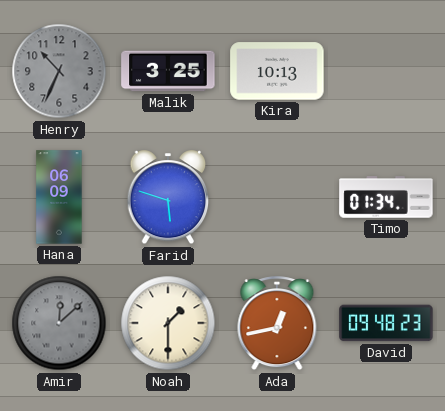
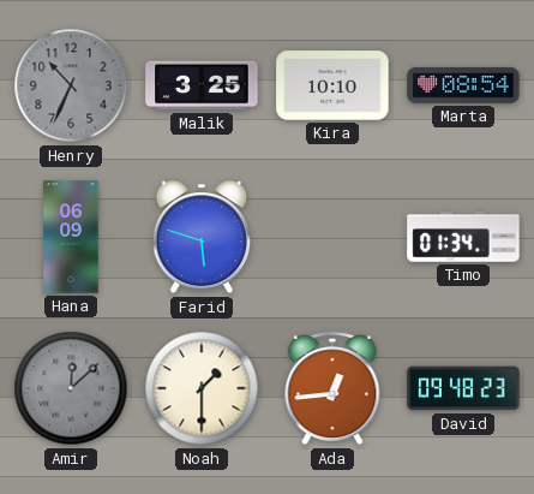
Kira: 10:13 -> 10:10
Marta: none -> 08:54
Ada: 12:43 -> 12:44
